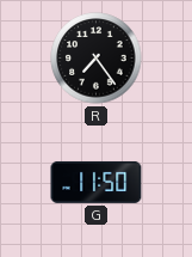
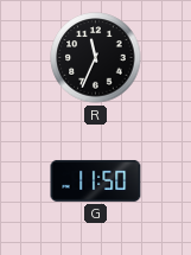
R: 7:24 -> 11:34
